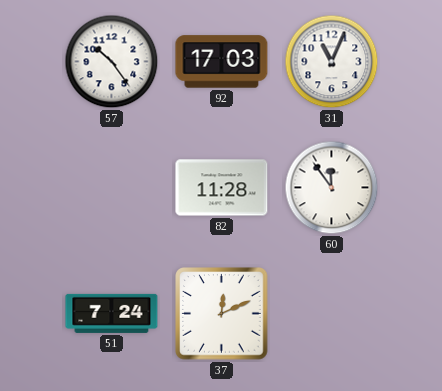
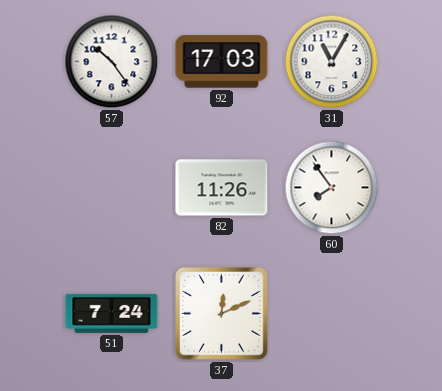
31: 11:04 -> 11:05
82: 11:28 -> 11:26
60: 11:54 -> 7:54
